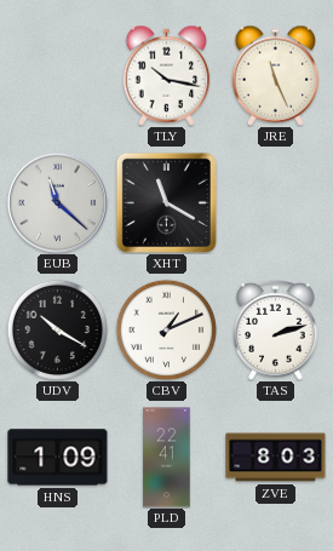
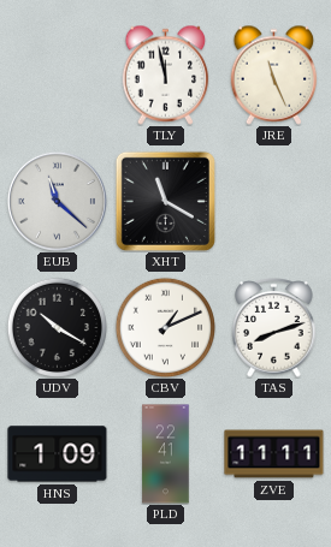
TLY: 10:17 -> 11:58
TAS: 2:12 -> 8:12
ZVE: 8:03 -> 11:11
